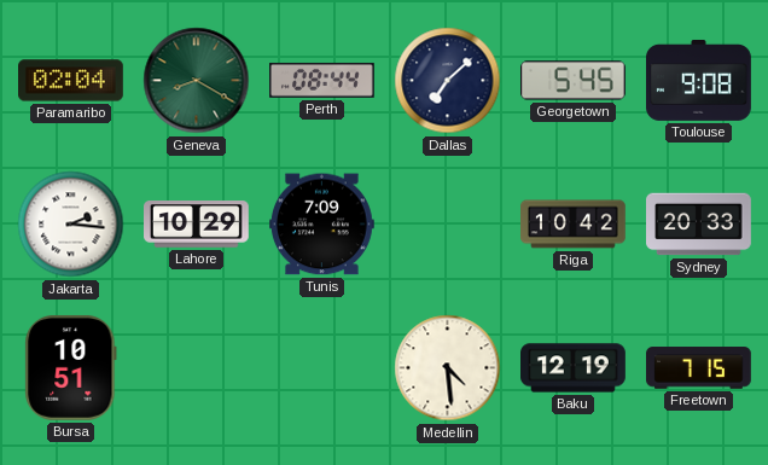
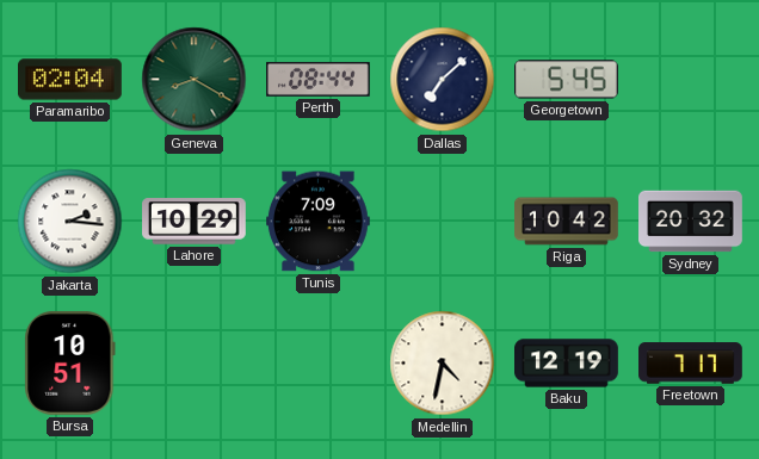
Toulouse: 9:08 -> none
Sydney: 20:33 -> 20:32
Medellin: 4:29 -> 4:32
Freetown: 7:15 -> 7:17
